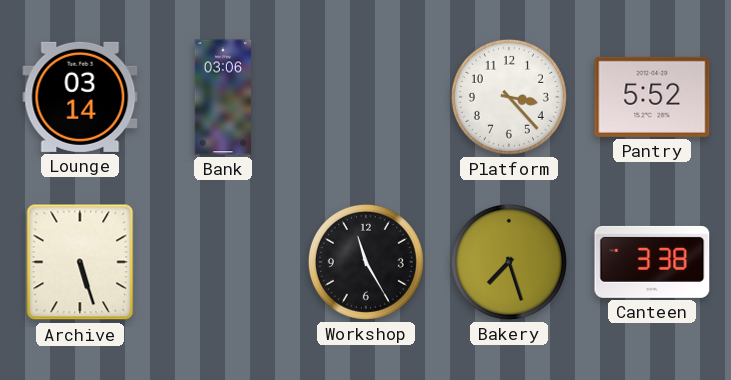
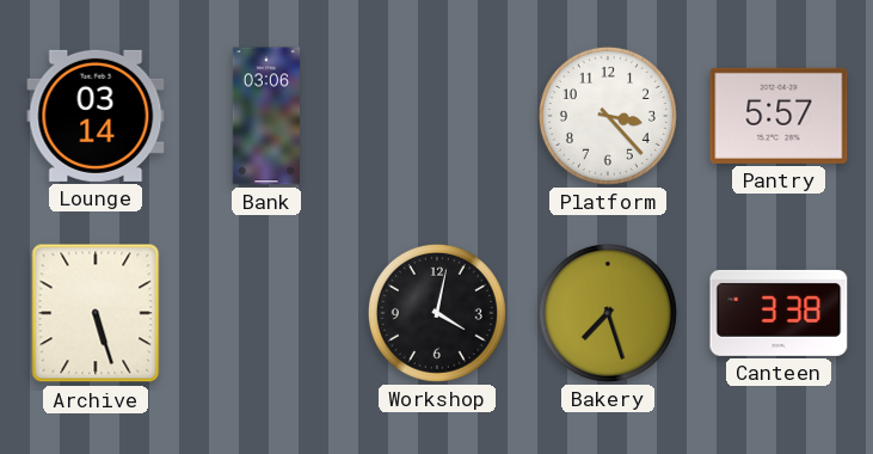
Pantry: 5:52 -> 5:57
Workshop: 11:25 -> 4:02
